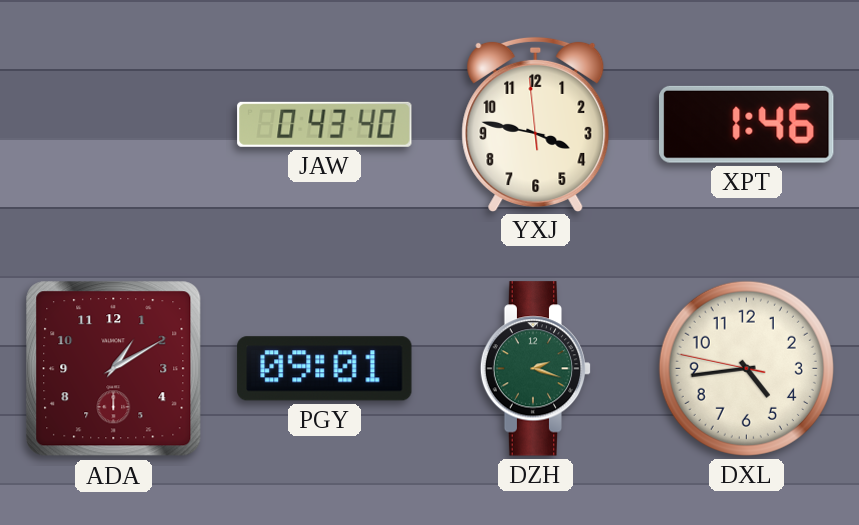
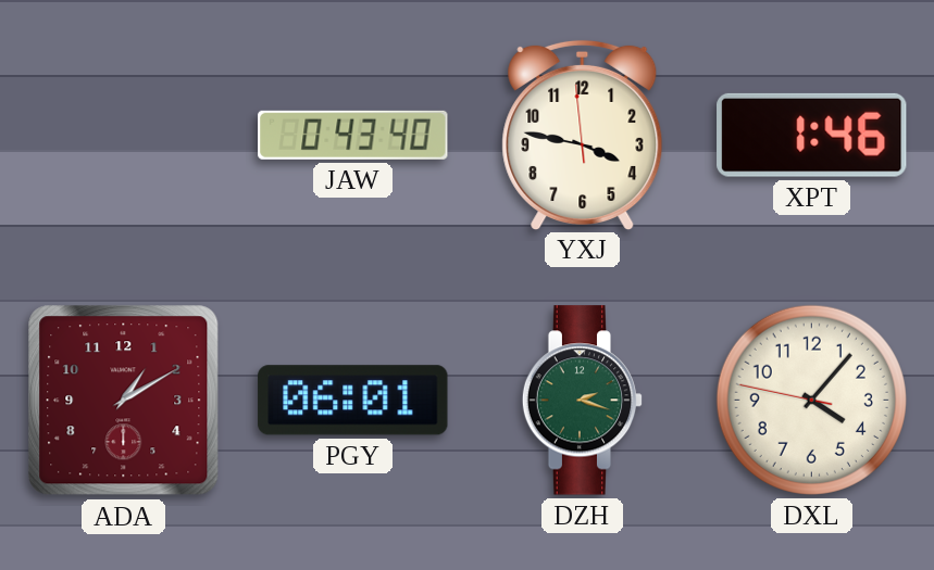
PGY: 09:01 -> 06:01
DXL: 4:43 -> 4:06
